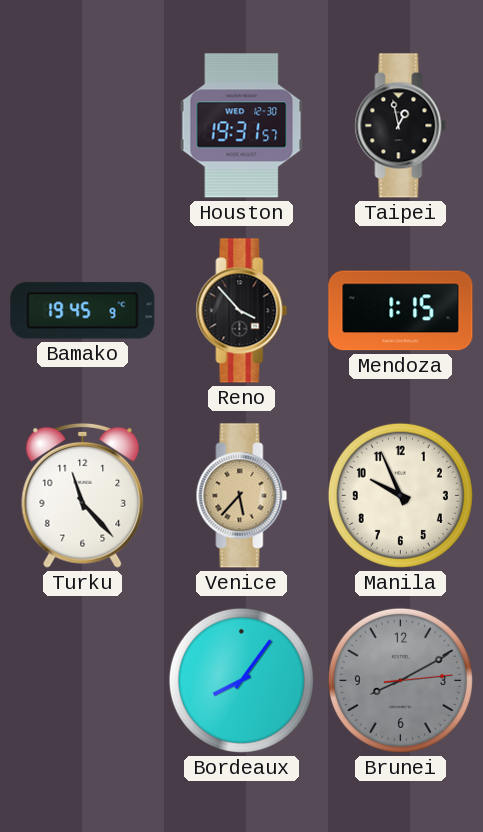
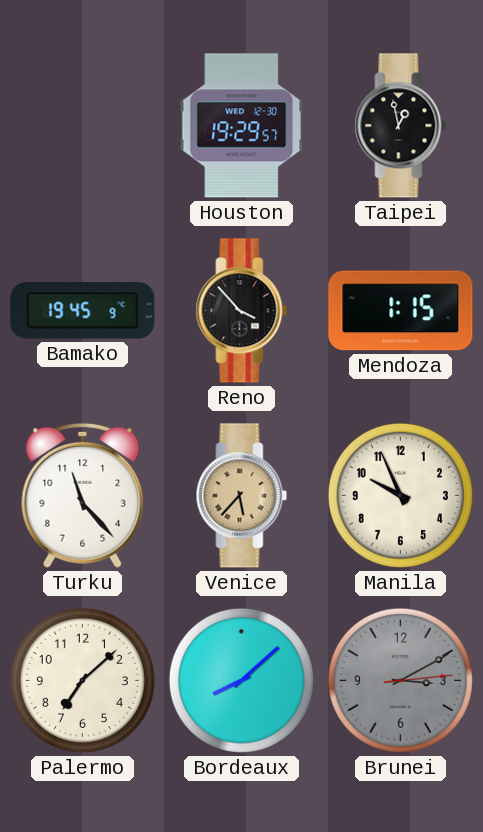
Houston: 19:31 -> 19:29
Palermo: none -> 7:08
Bordeaux: 8:06 -> 8:08
Brunei: 8:10 -> 3:10
